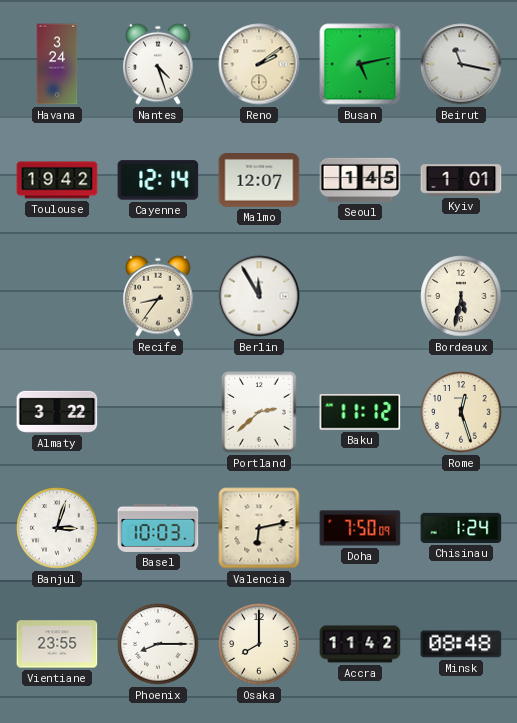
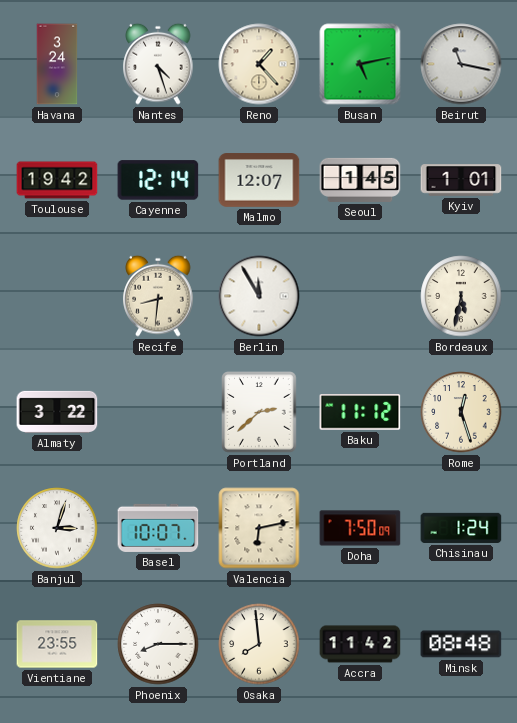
Reno: 2:09 -> 1:23
Recife: 8:36 -> 8:31
Basel: 10:03 -> 10:07
Osaka: 8:00 -> 7:59
